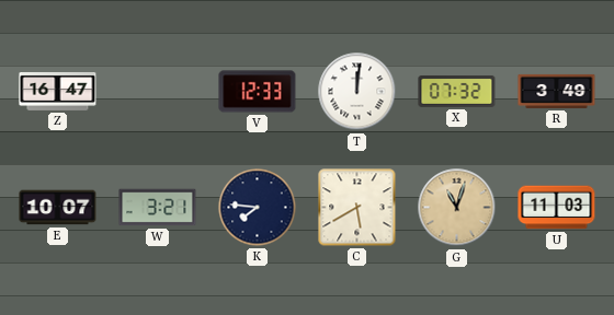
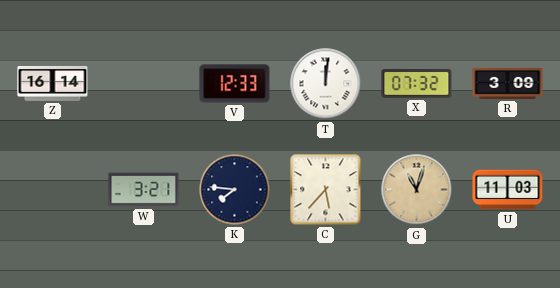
Z: 16:47 -> 16:14
R: 3:49 -> 3:09
E: 10:07 -> none
C: 5:40 -> 5:37
